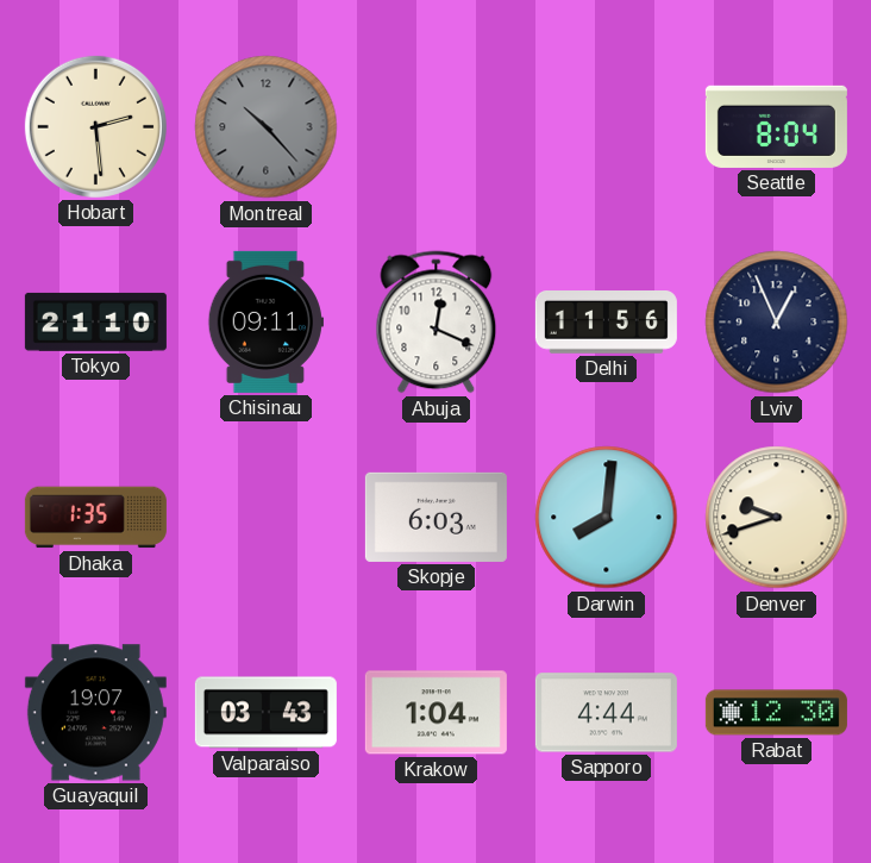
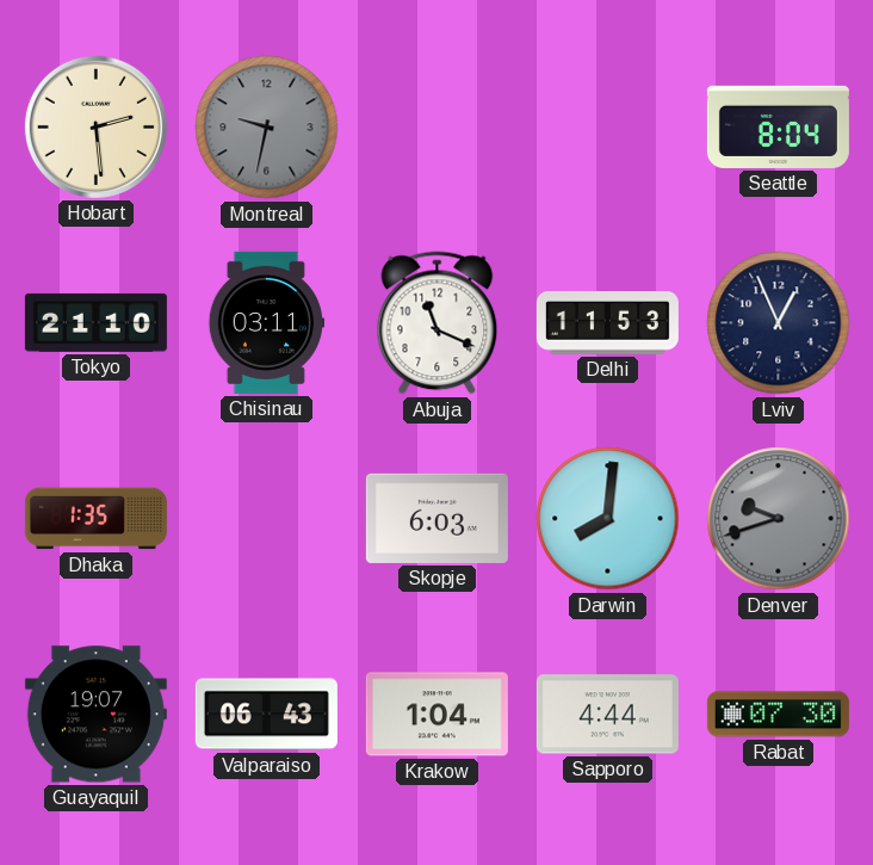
Montreal: 10:23 -> 9:32
Chisinau: 09:11 -> 03:11
Abuja: 12:19 -> 11:19
Delhi: 11:56 -> 11:53
Denver dial: cream -> grey
Valparaiso: 03:43 -> 06:43
Rabat: 12:30 -> 07:30
